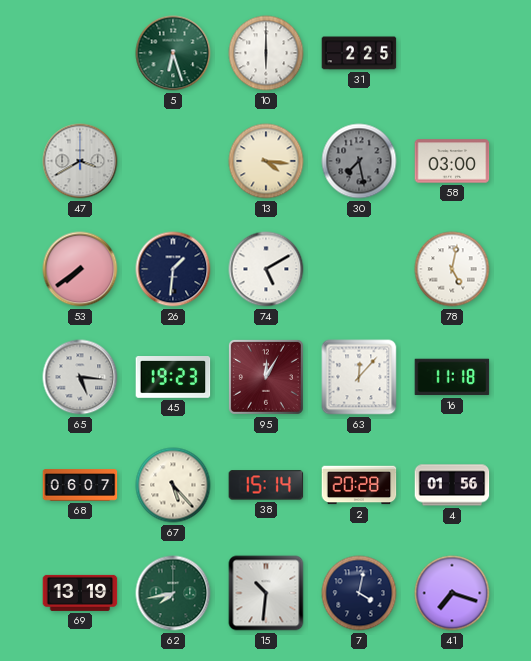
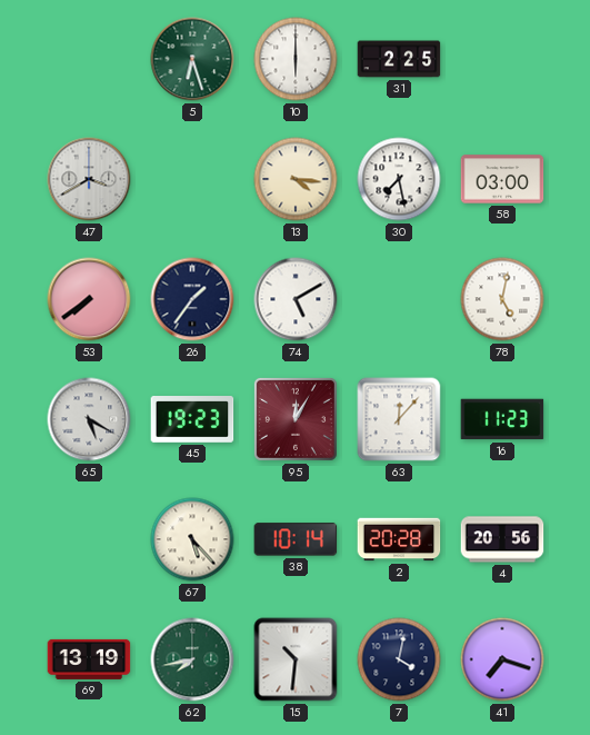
30 dial: grey -> white
26: 1:31 -> 1:36
65: 5:16 -> 5:20
16: 11:18 -> 11:23
68: 06:07 -> none
38: 15:14 -> 10:14
4: 01:56 -> 20:56
